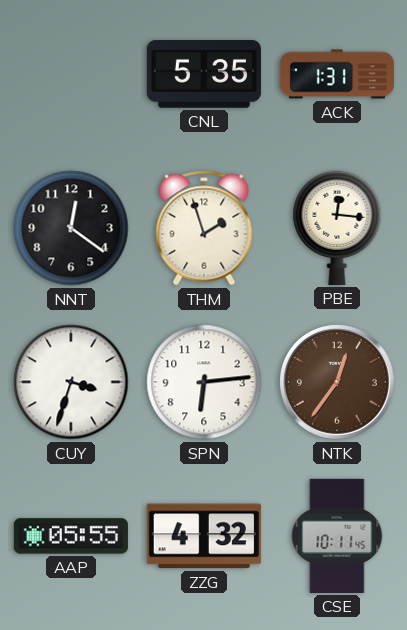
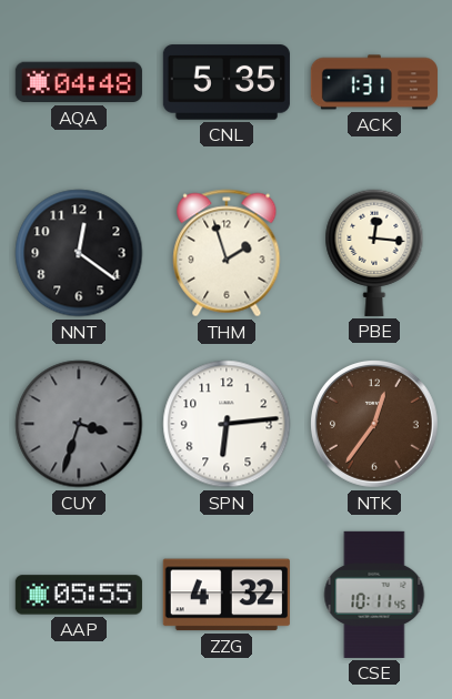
AQA: none -> 04:48
CUY dial: white -> grey
